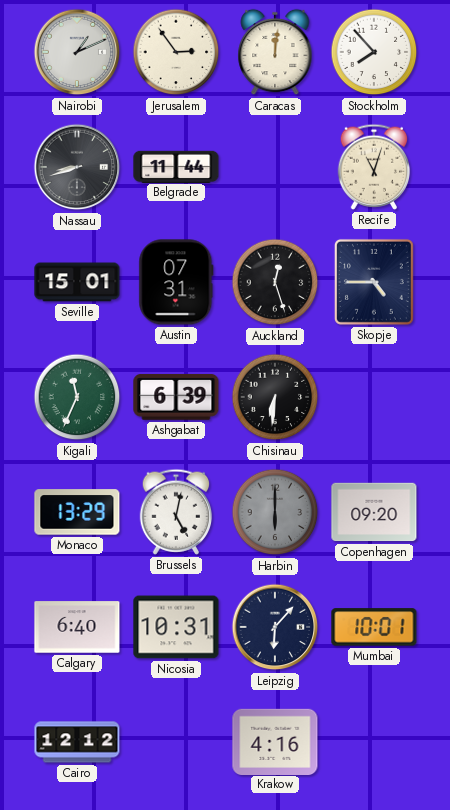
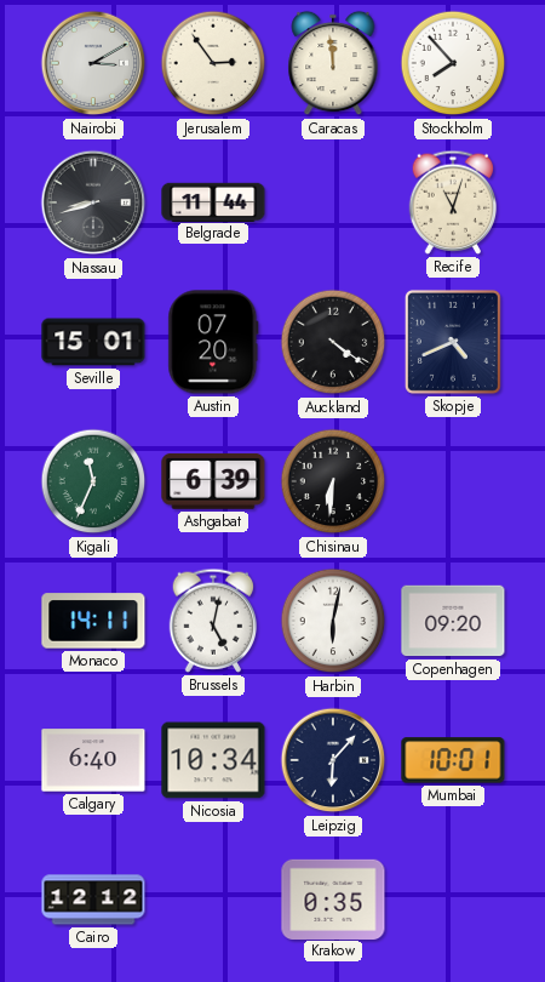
Nairobi: 1:11 -> 3:10
Caracas: 12:01 -> 11:59
Austin: 07:31 -> 07:20
Auckland: 12:27 -> 4:21
Skopje: 4:45 -> 4:41
Monaco: 13:29 -> 14:11
Harbin: 6:00 -> 6:02
Harbin dial: grey -> white
Nicosia: 10:31 -> 10:34
Krakow: 4:16 -> 0:35
